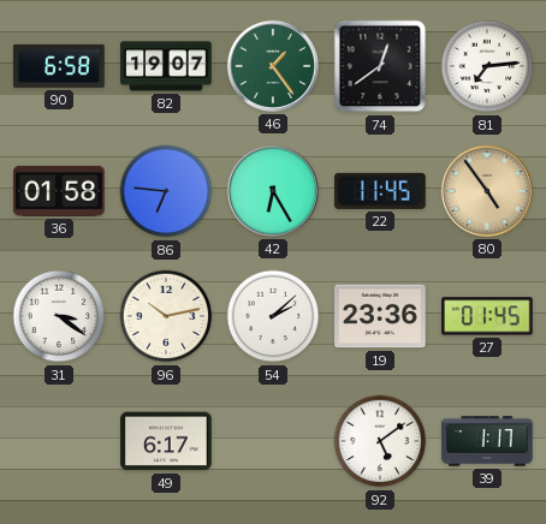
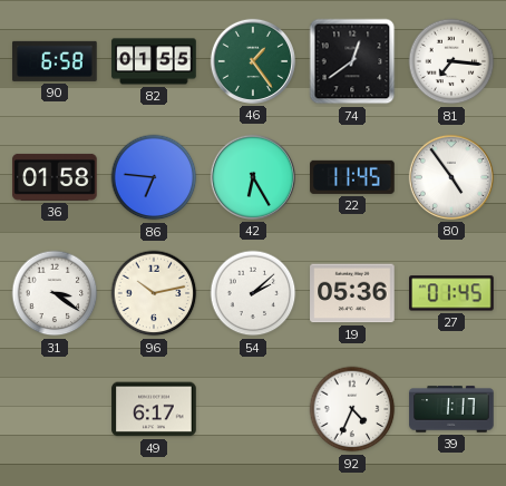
82: 19:07 -> 01:55
81: 7:14 -> 7:16
80 dial: champagne -> white
19: 23:36 -> 05:36
92: 5:09 -> 4:34
